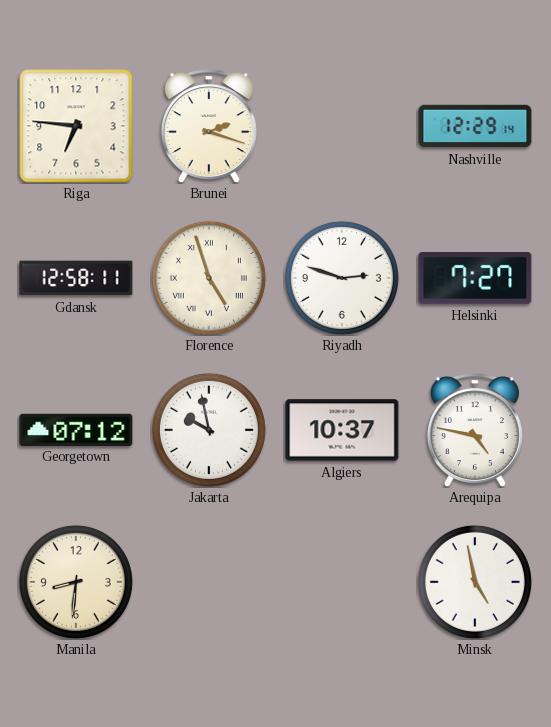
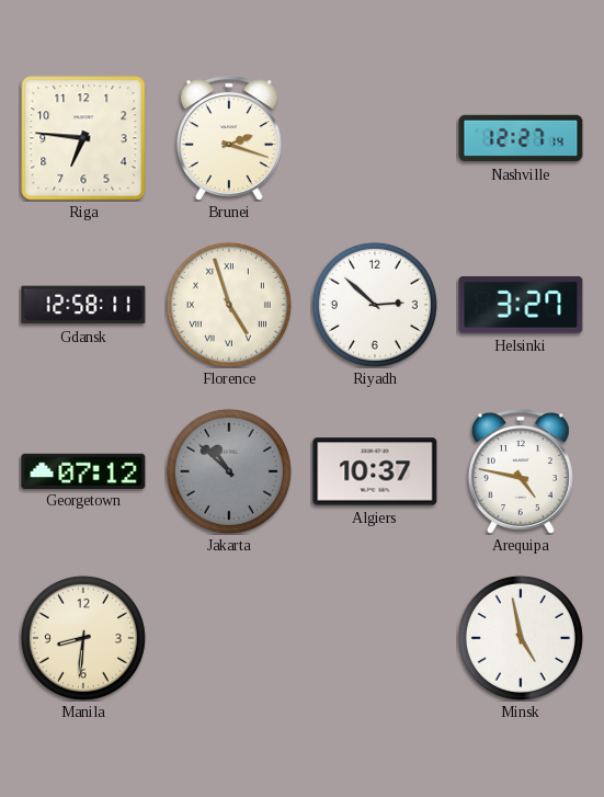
Nashville: 12:29 -> 12:27
Riyadh: 2:48 -> 2:52
Helsinki: 7:27 -> 3:27
Jakarta: 9:58 -> 10:52
Jakarta dial: white -> grey
